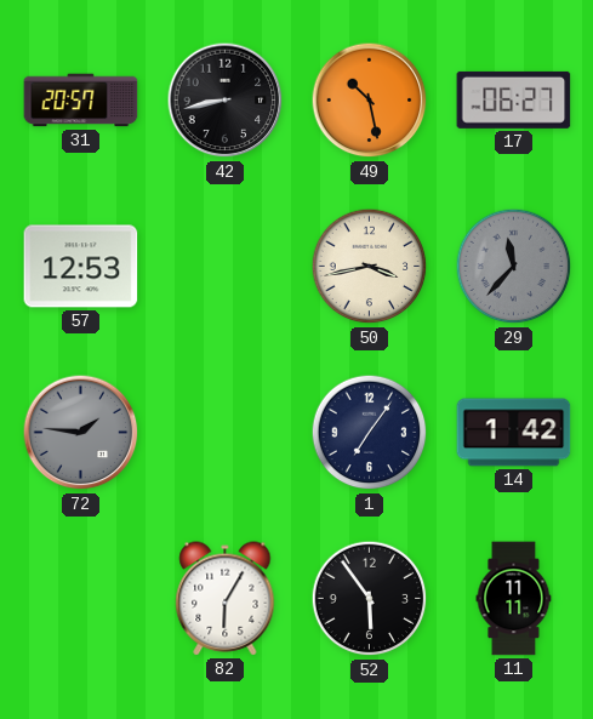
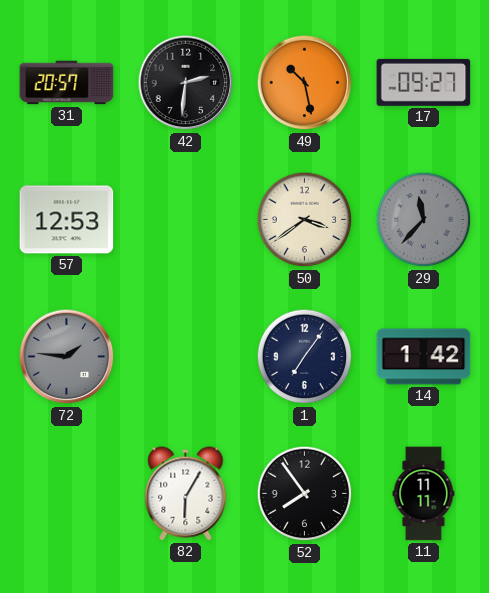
42: 8:43 -> 2:31
17: 06:27 -> 09:27
50: 3:43 -> 3:39
52: 5:54 -> 7:54
